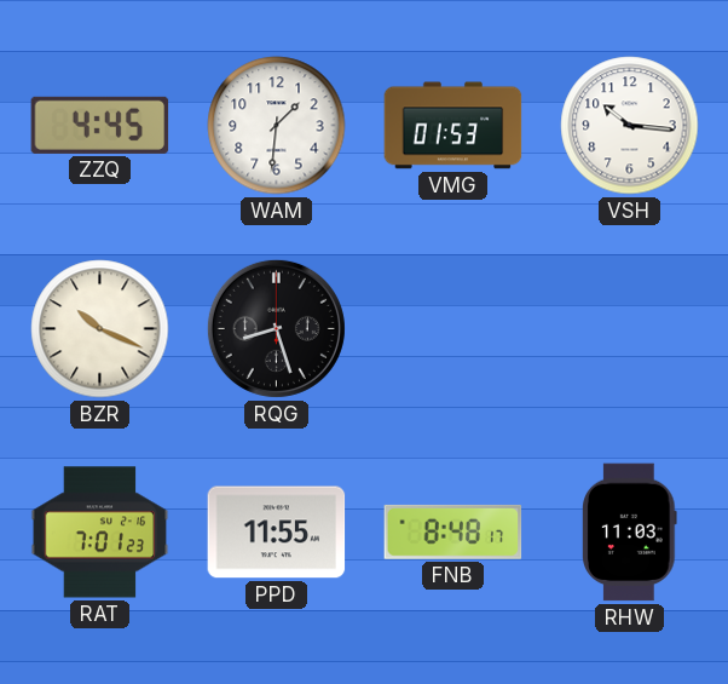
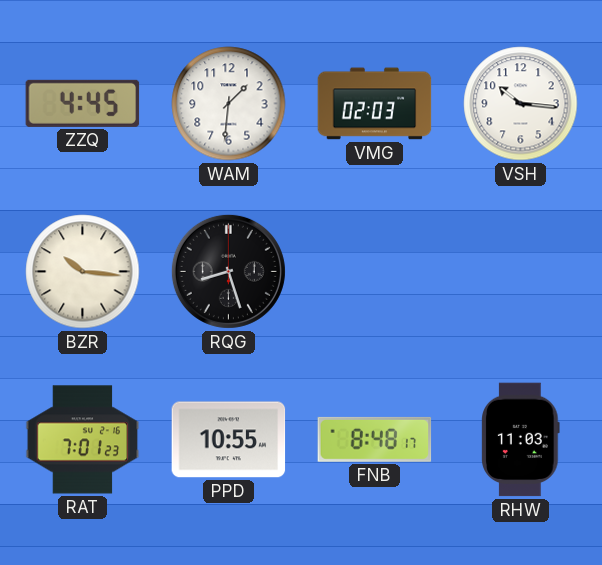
VMG: 01:53 -> 02:03
BZR: 10:19 -> 10:16
PPD: 11:55 -> 10:55
